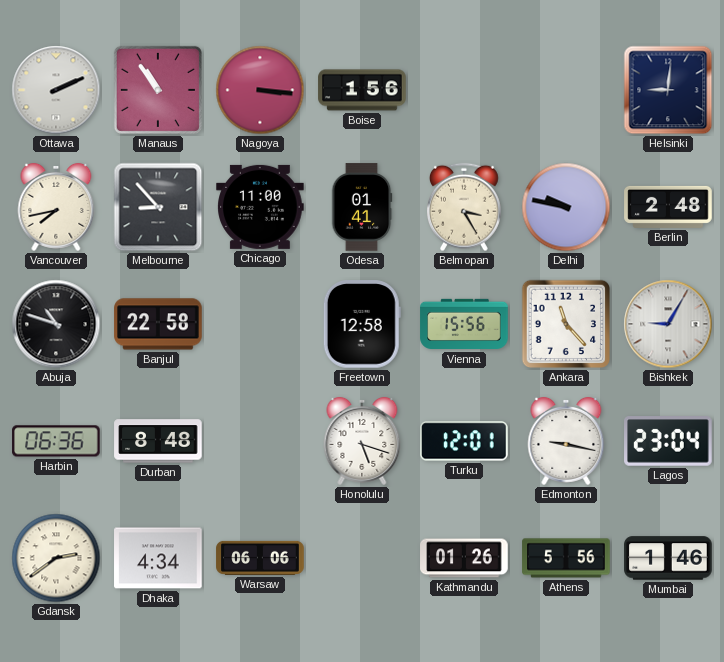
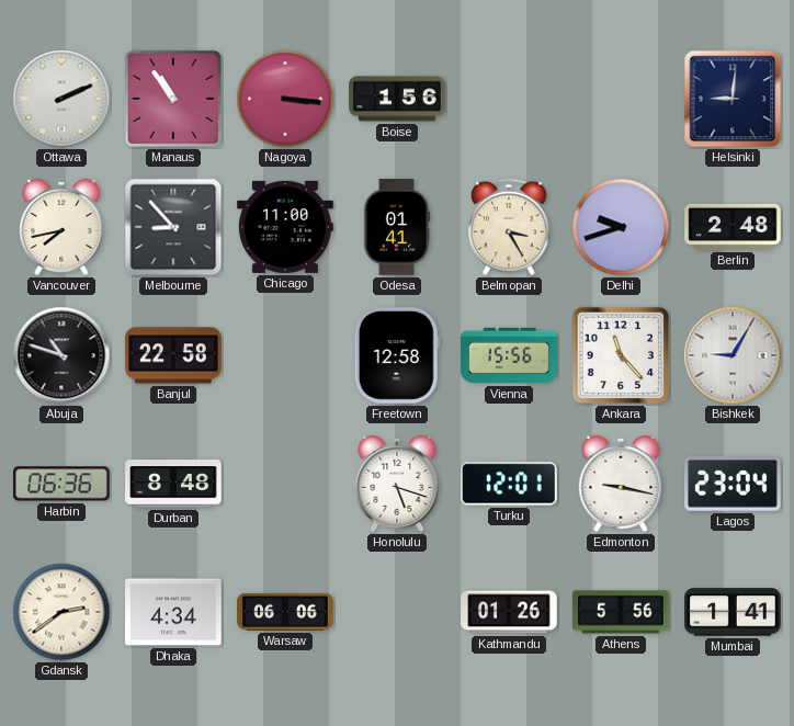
Delhi: 9:47 -> 9:42
Mumbai: 1:46 -> 1:41
